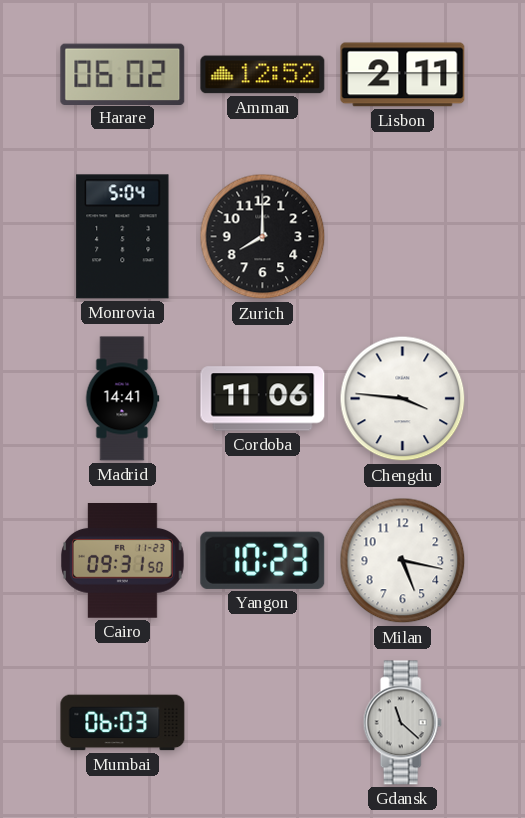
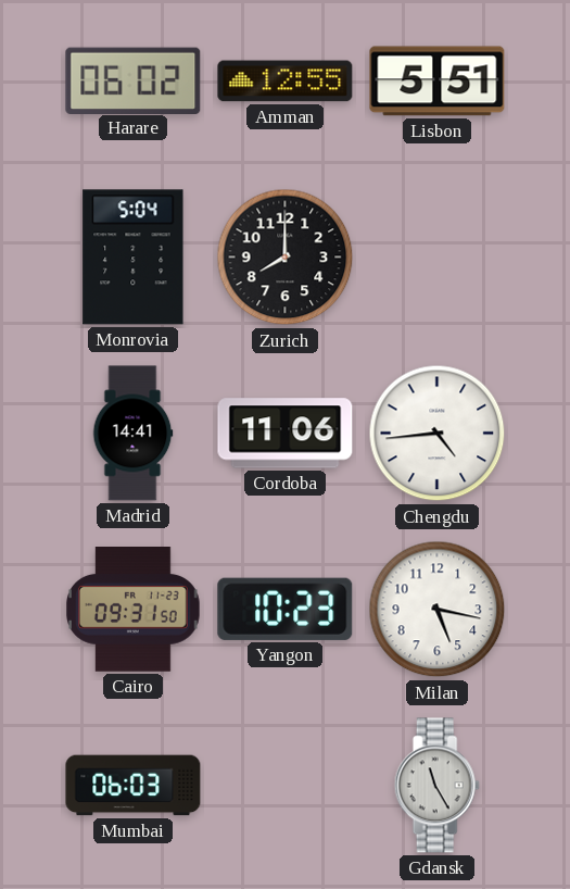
Amman: 12:52 -> 12:55
Lisbon: 2:11 -> 5:51
Chengdu: 3:46 -> 4:44
Gdansk: 11:22 -> 11:25
